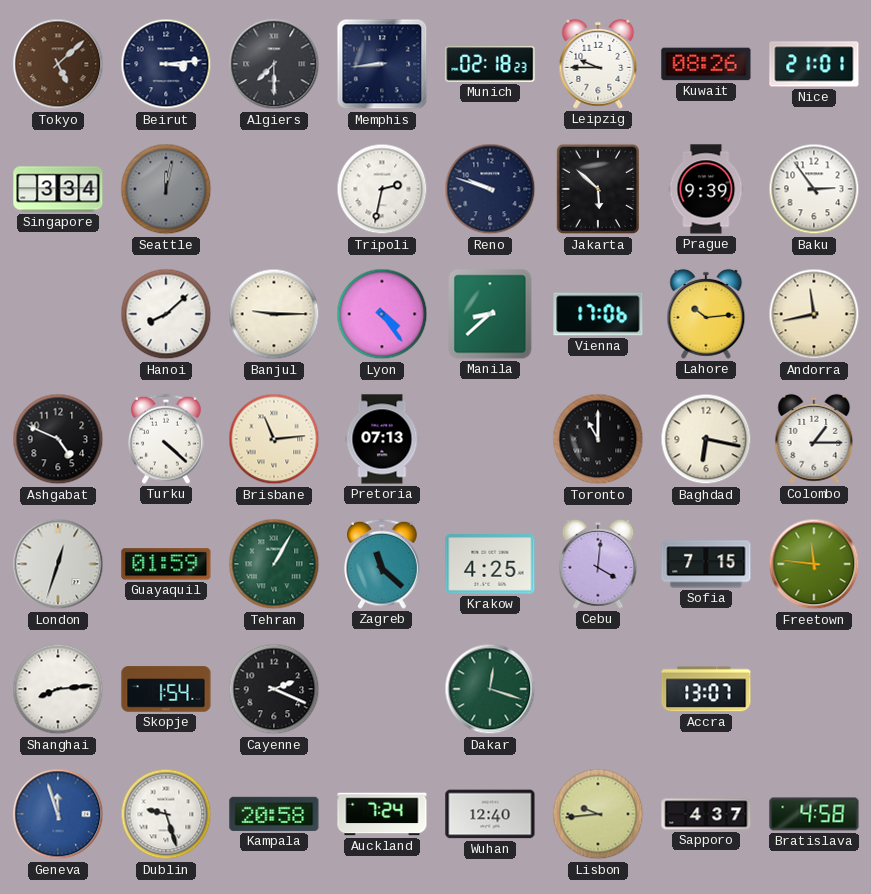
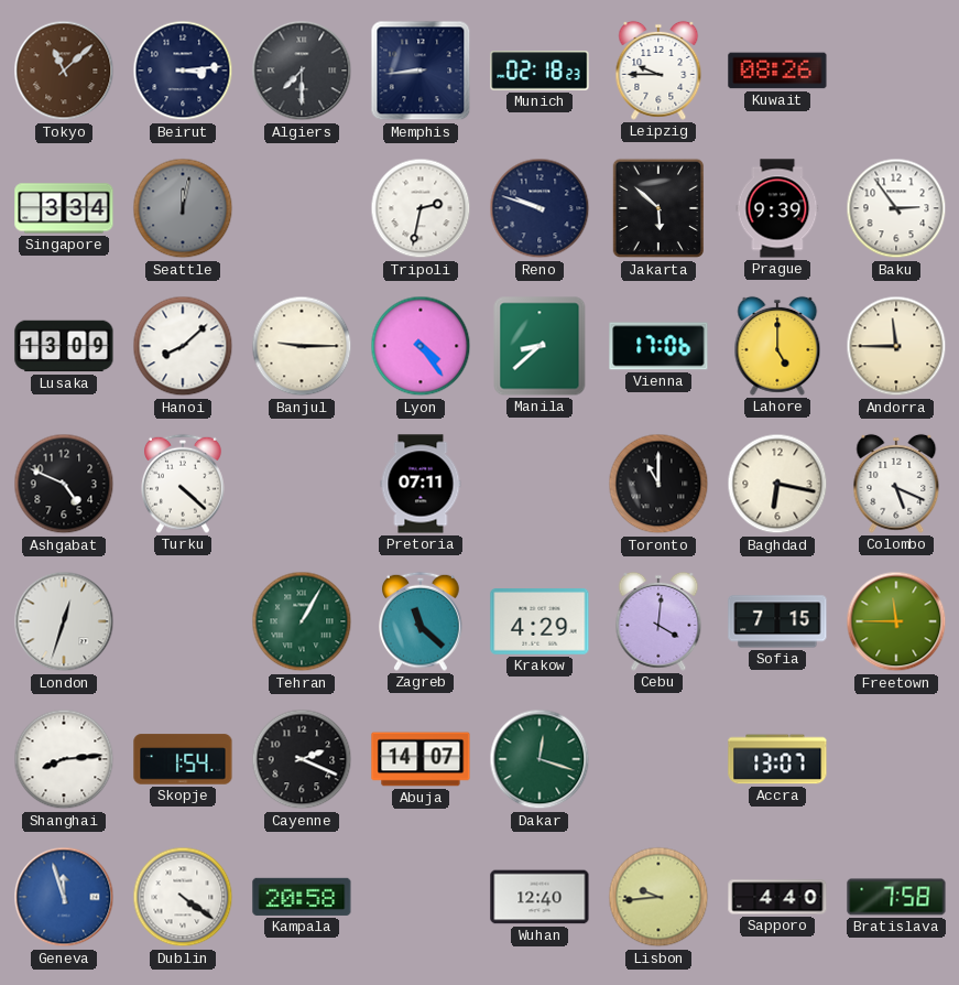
Tokyo: 5:08 -> 11:08
Nice: 21:01 -> none
Lusaka: none -> 13:09
Lahore: 10:14 -> 5:00
Andorra: 11:43 -> 11:45
Brisbane: 11:14 -> none
Pretoria: 07:13 -> 07:11
Colombo: 1:15 -> 5:19
Guayaquil: 01:59 -> none
Krakow: 4:25 -> 4:29
Freetown: 11:46 -> 11:45
Abuja: none -> 14:07
Dublin: 9:27 -> 4:21
Auckland: 7:24 -> none
Sapporo: 4:37 -> 4:40
Bratislava: 4:58 -> 7:58
